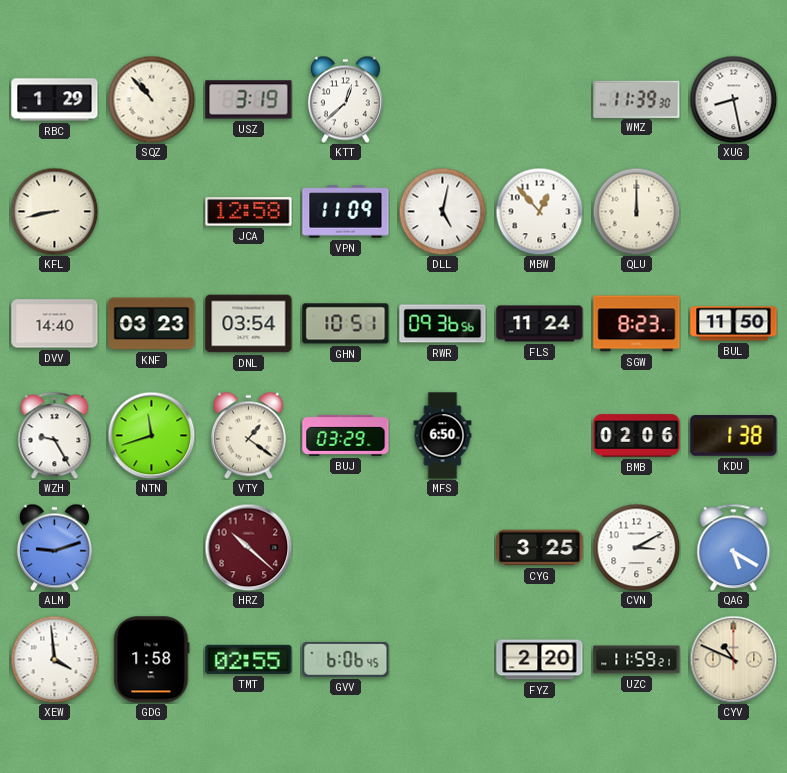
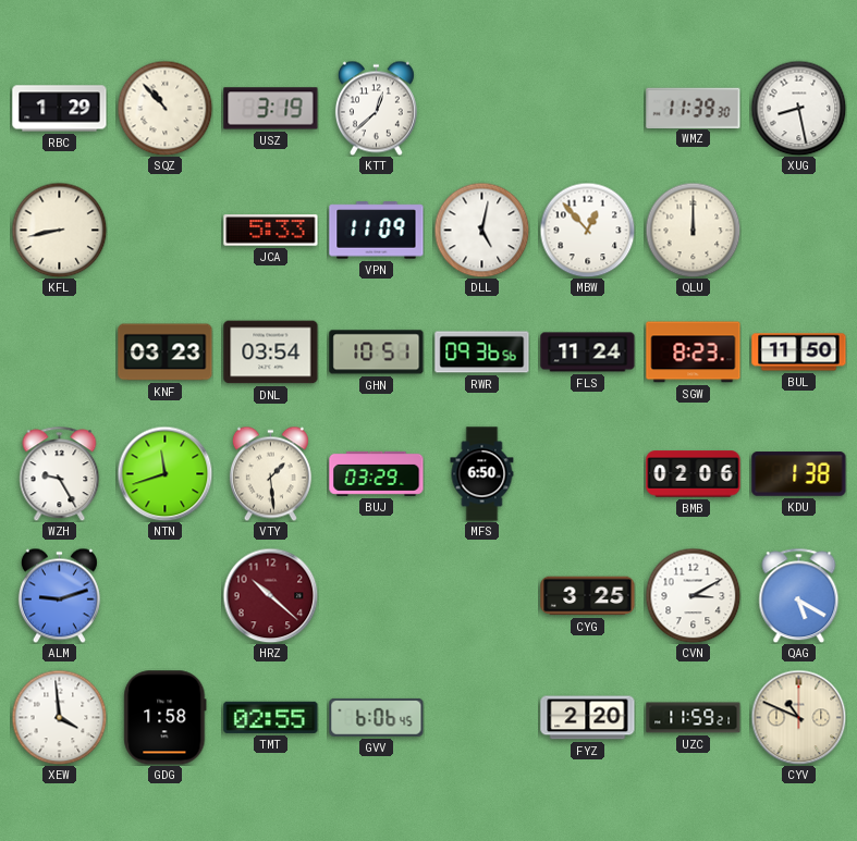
JCA: 12:58 -> 5:33
DVV: 14:40 -> none
VTY: 1:21 -> 1:29
